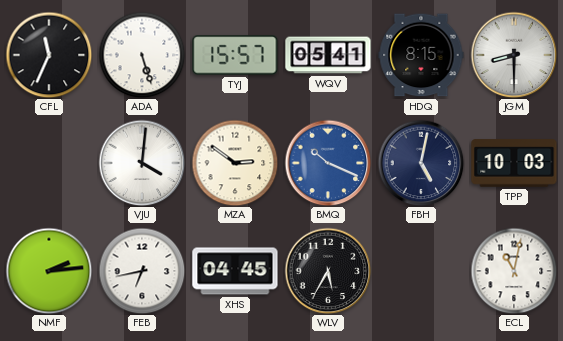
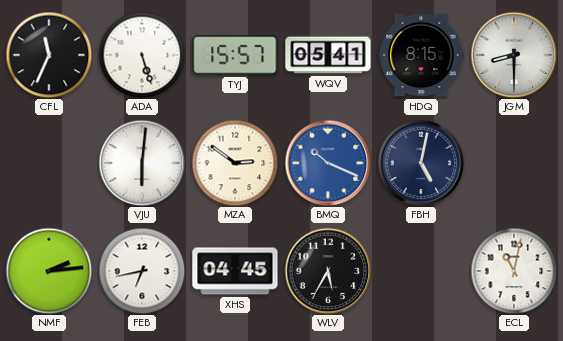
VJU: 4:01 -> 6:01
TPP: 10:03 -> none
